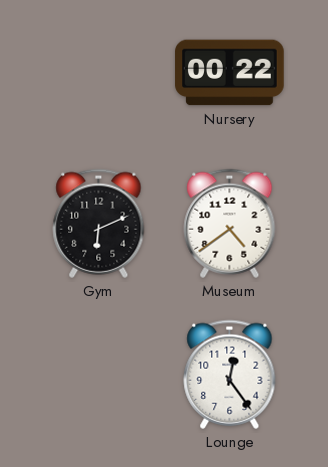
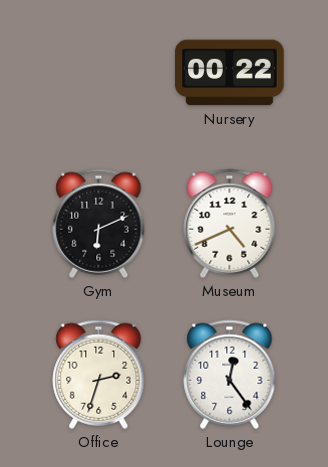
Museum: 4:39 -> 4:41
Office: none -> 2:33
